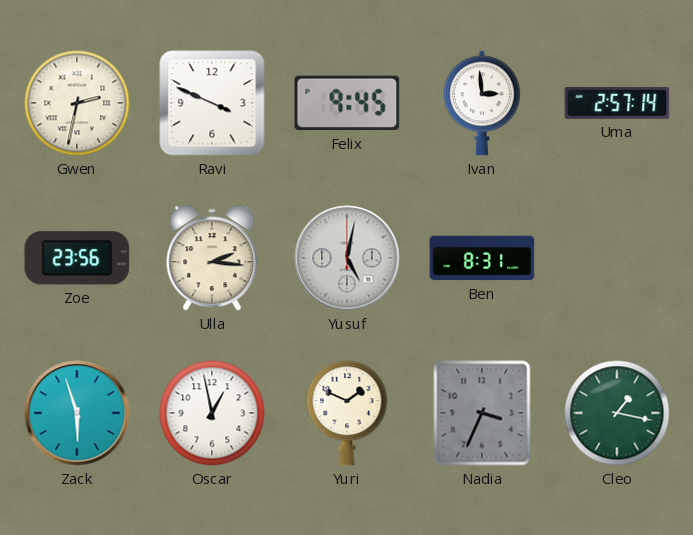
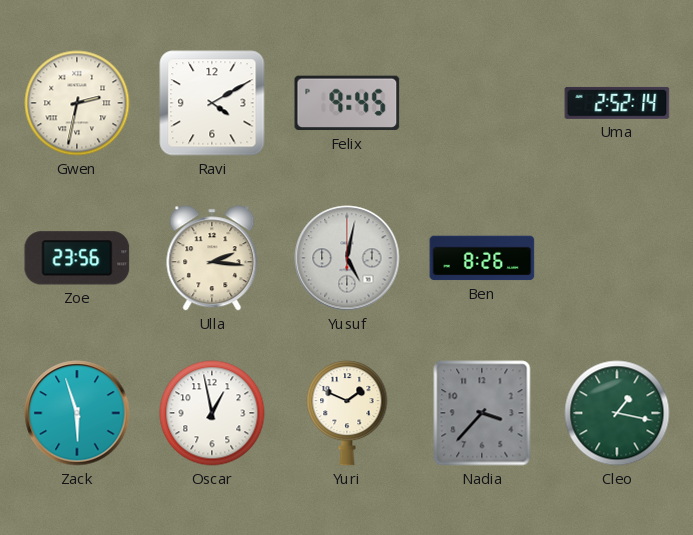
Ravi: 3:49 -> 4:10
Ivan: 2:59 -> none
Uma: 2:57 -> 2:52
Ben: 8:31 -> 8:26
Nadia: 3:34 -> 3:37
